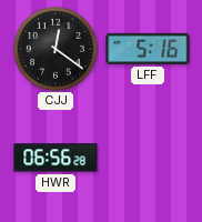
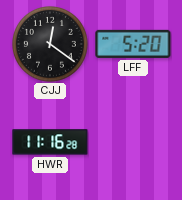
LFF: 5:16 -> 5:20
HWR: 06:56 -> 11:16
